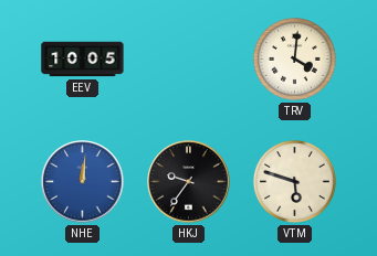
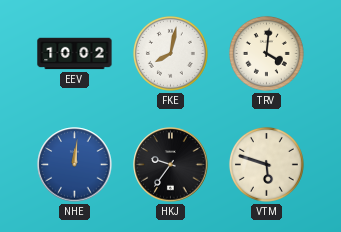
EEV: 10:05 -> 10:02
FKE: none -> 8:02
